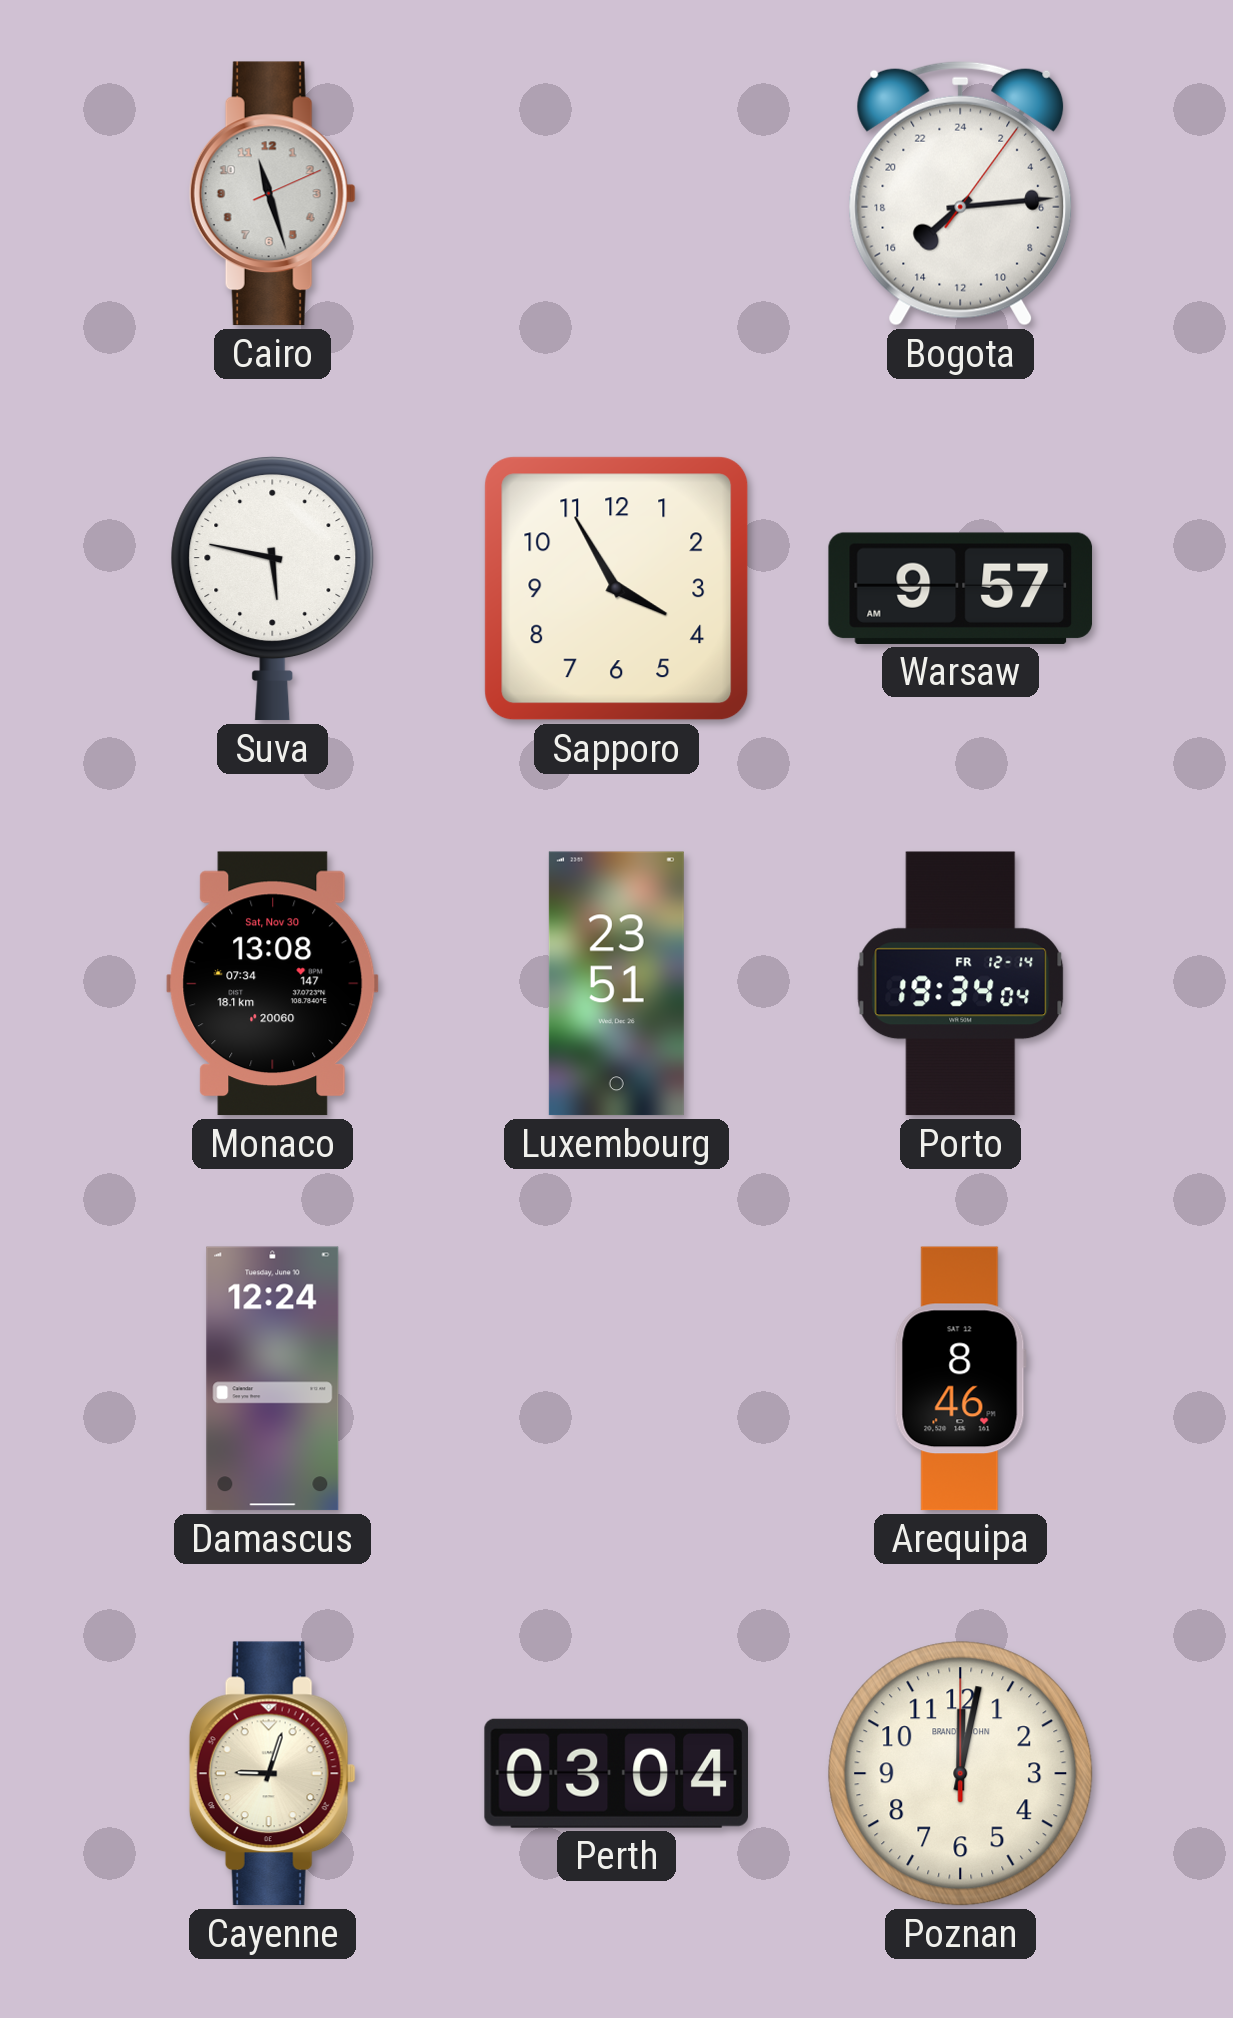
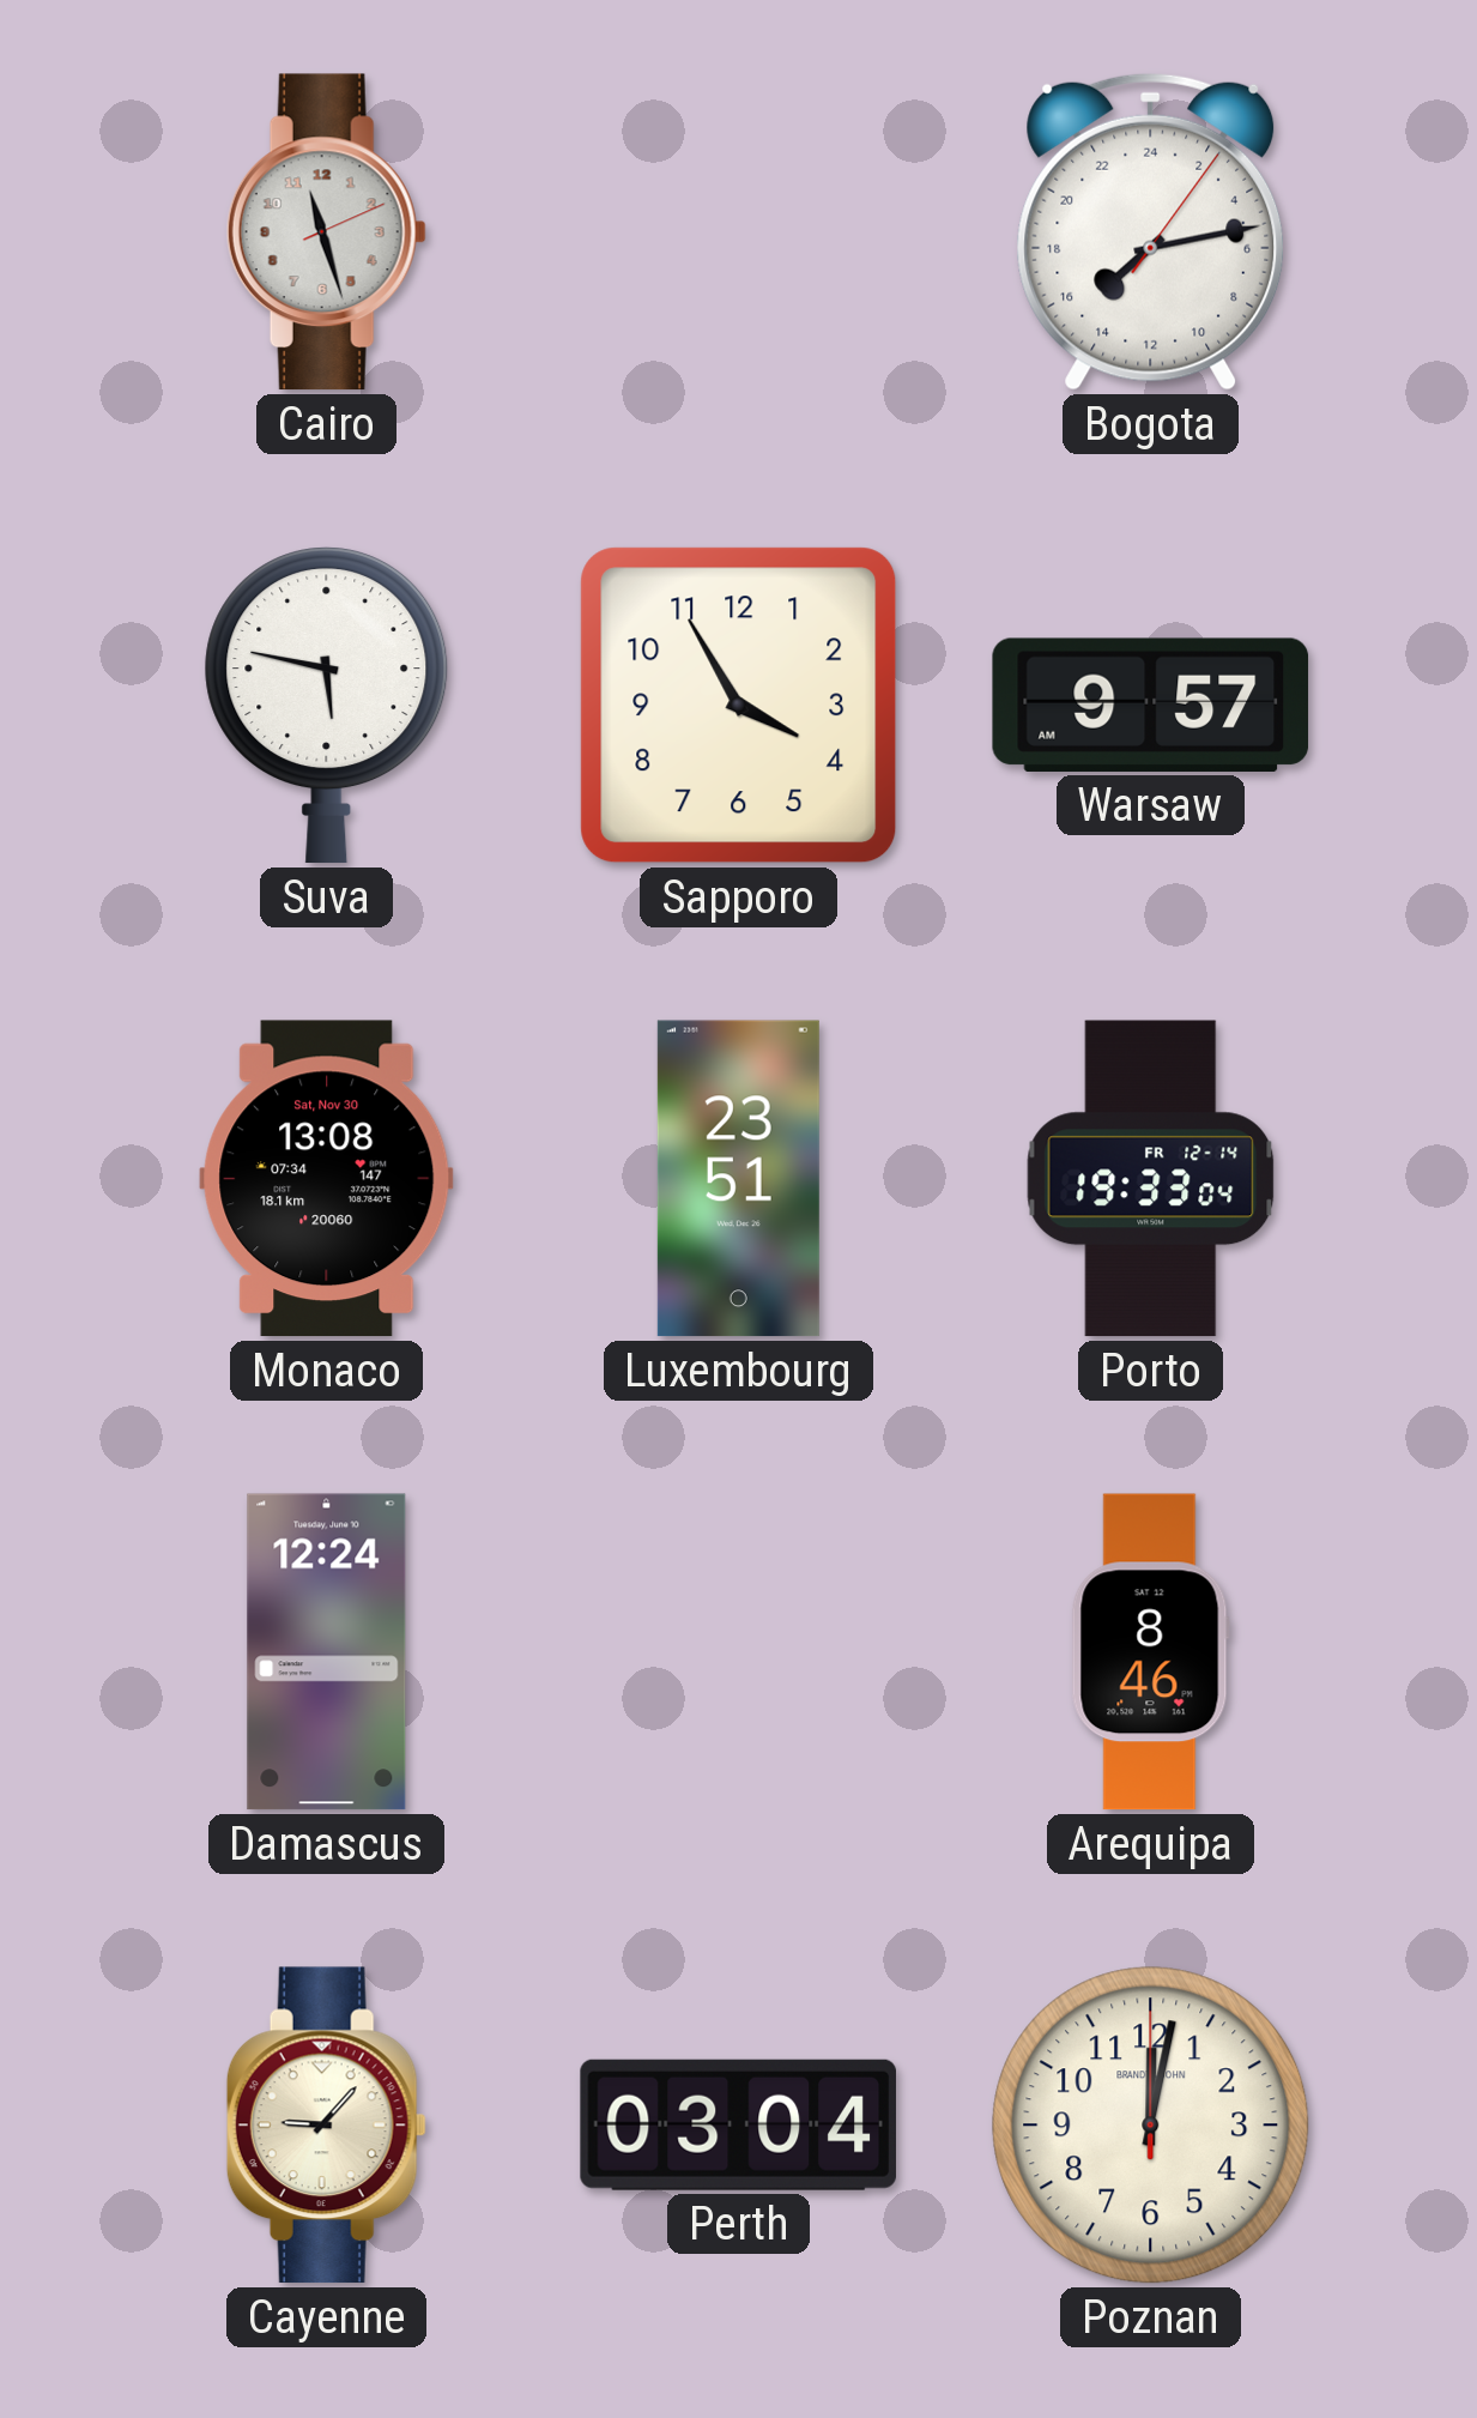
Bogota: 15:14 -> 15:13
Porto: 19:34 -> 19:33
Cayenne: 9:03 -> 9:07
